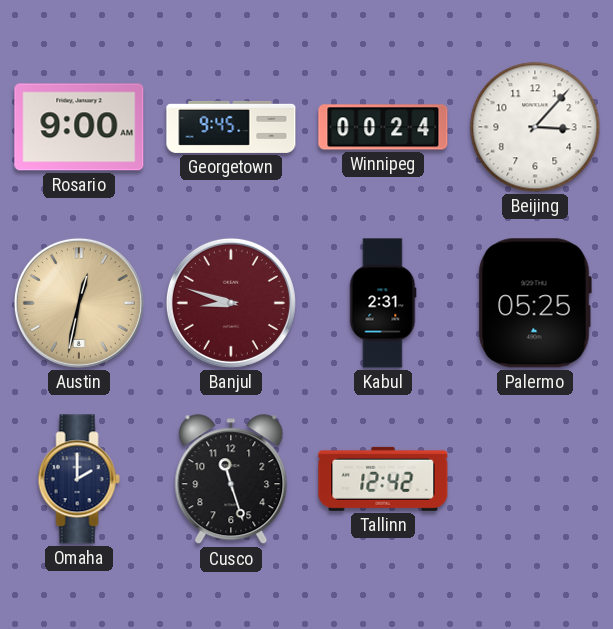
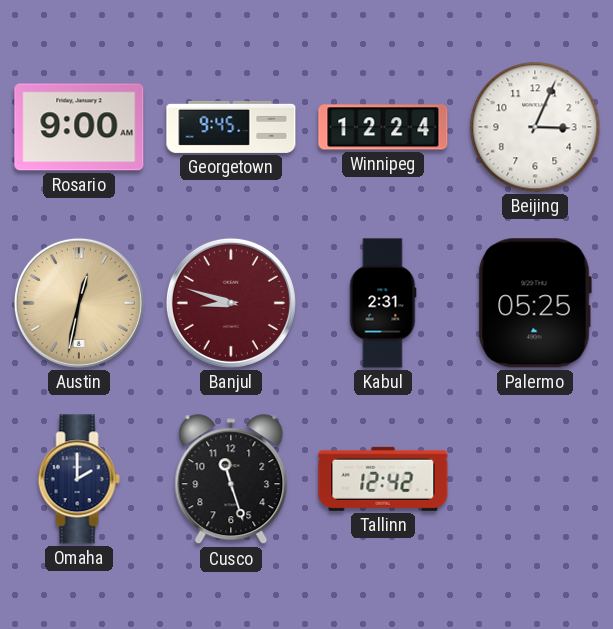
Winnipeg: 00:24 -> 12:24
Beijing: 3:07 -> 3:04
